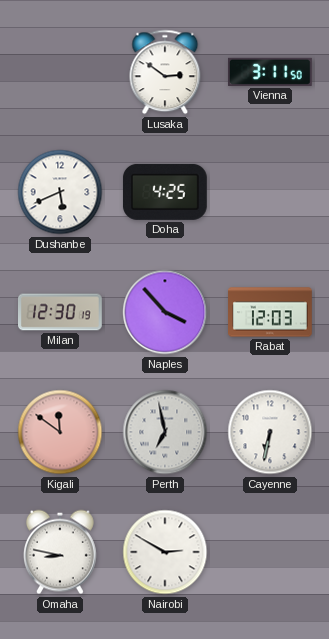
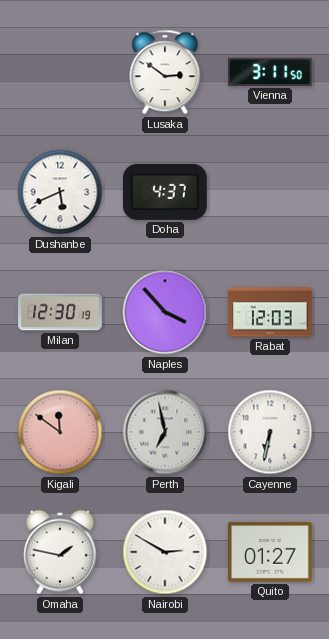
Doha: 4:25 -> 4:37
Omaha: 8:47 -> 1:47
Quito: none -> 01:27
